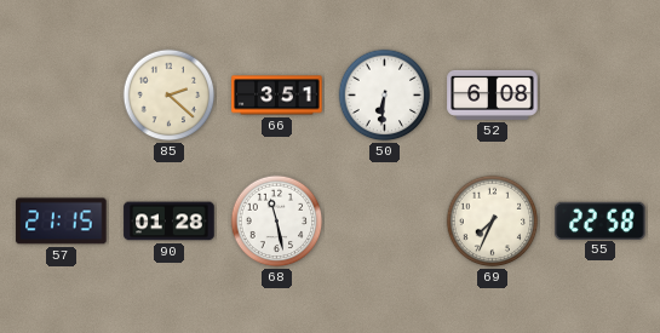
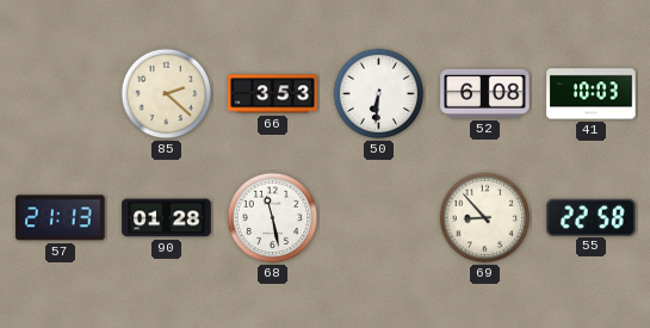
66: 3:51 -> 3:53
41: none -> 10:03
57: 21:15 -> 21:13
69: 7:34 -> 8:53
